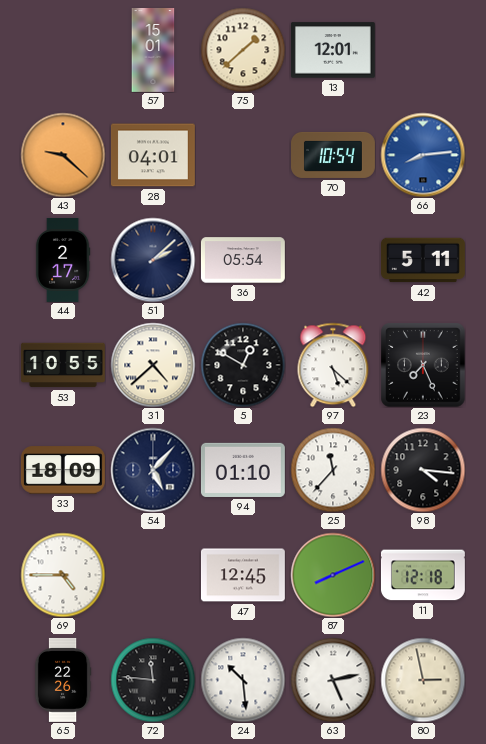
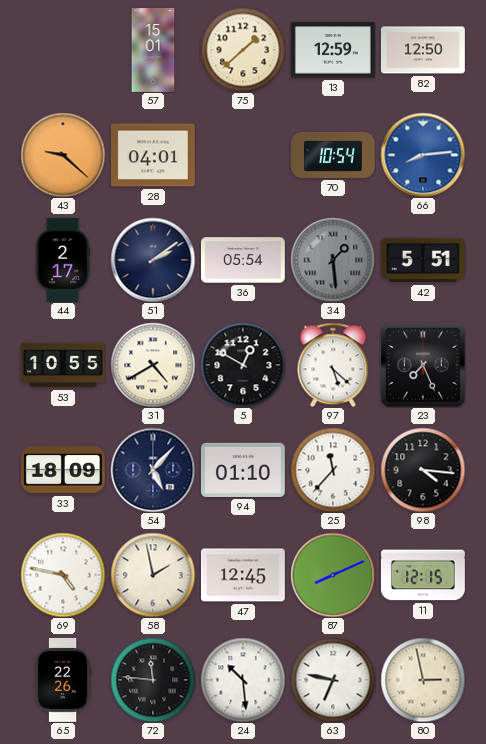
13: 12:01 -> 12:59
82: none -> 12:50
51: 2:08 -> 2:09
34: none -> 1:29
42: 5:11 -> 5:51
31: 4:38 -> 4:40
69: 4:45 -> 4:47
58: none -> 1:58
11: 12:18 -> 12:15
63: 5:13 -> 6:47
